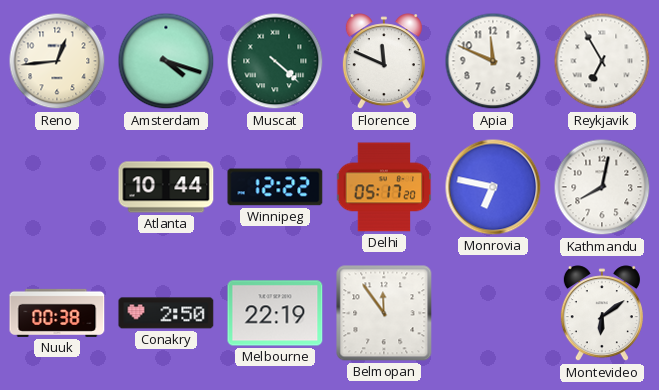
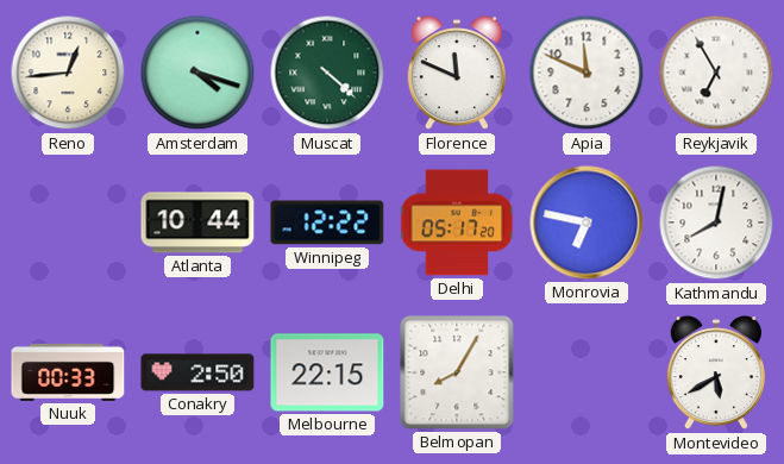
Nuuk: 00:38 -> 00:33
Melbourne: 22:19 -> 22:15
Belmopan: 11:54 -> 8:05
Montevideo: 6:09 -> 5:40
